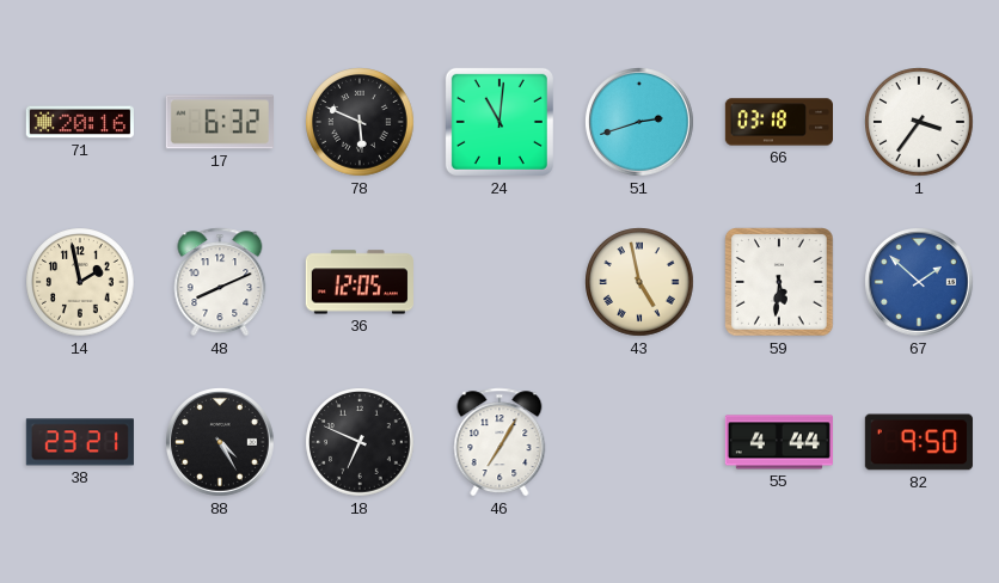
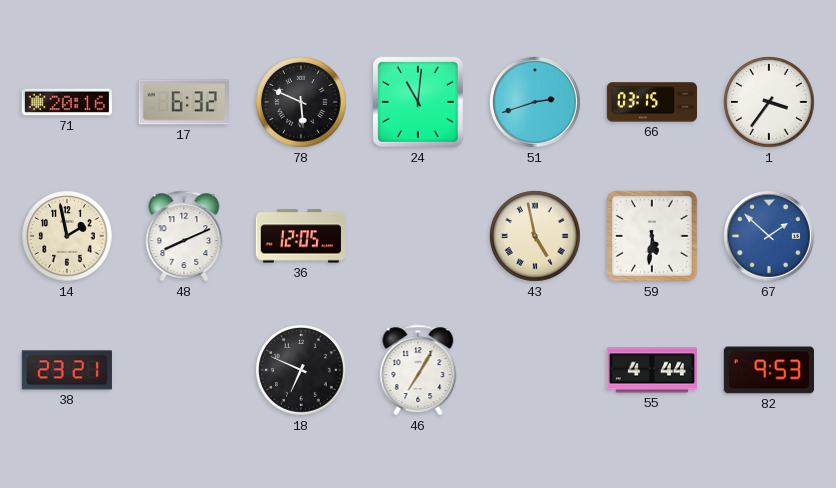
66: 03:18 -> 03:15
88: 4:25 -> none
82: 9:50 -> 9:53
